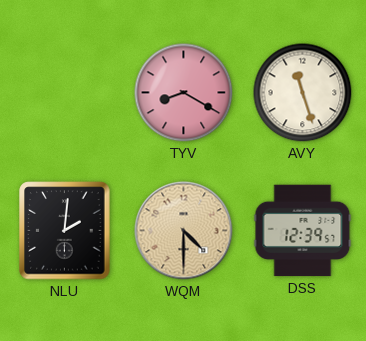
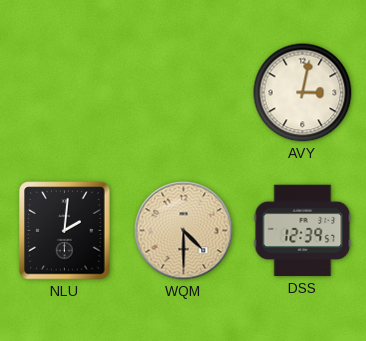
TYV: 8:20 -> none
AVY: 11:27 -> 3:02
